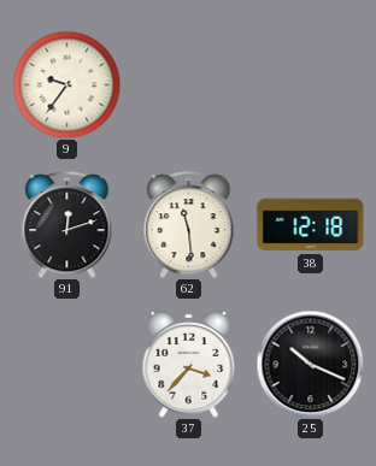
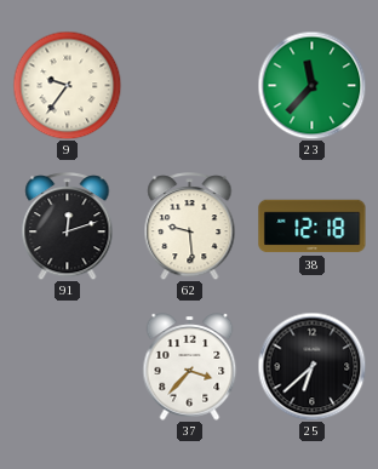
23: none -> 11:37
62: 11:29 -> 9:29
25: 10:19 -> 6:38
